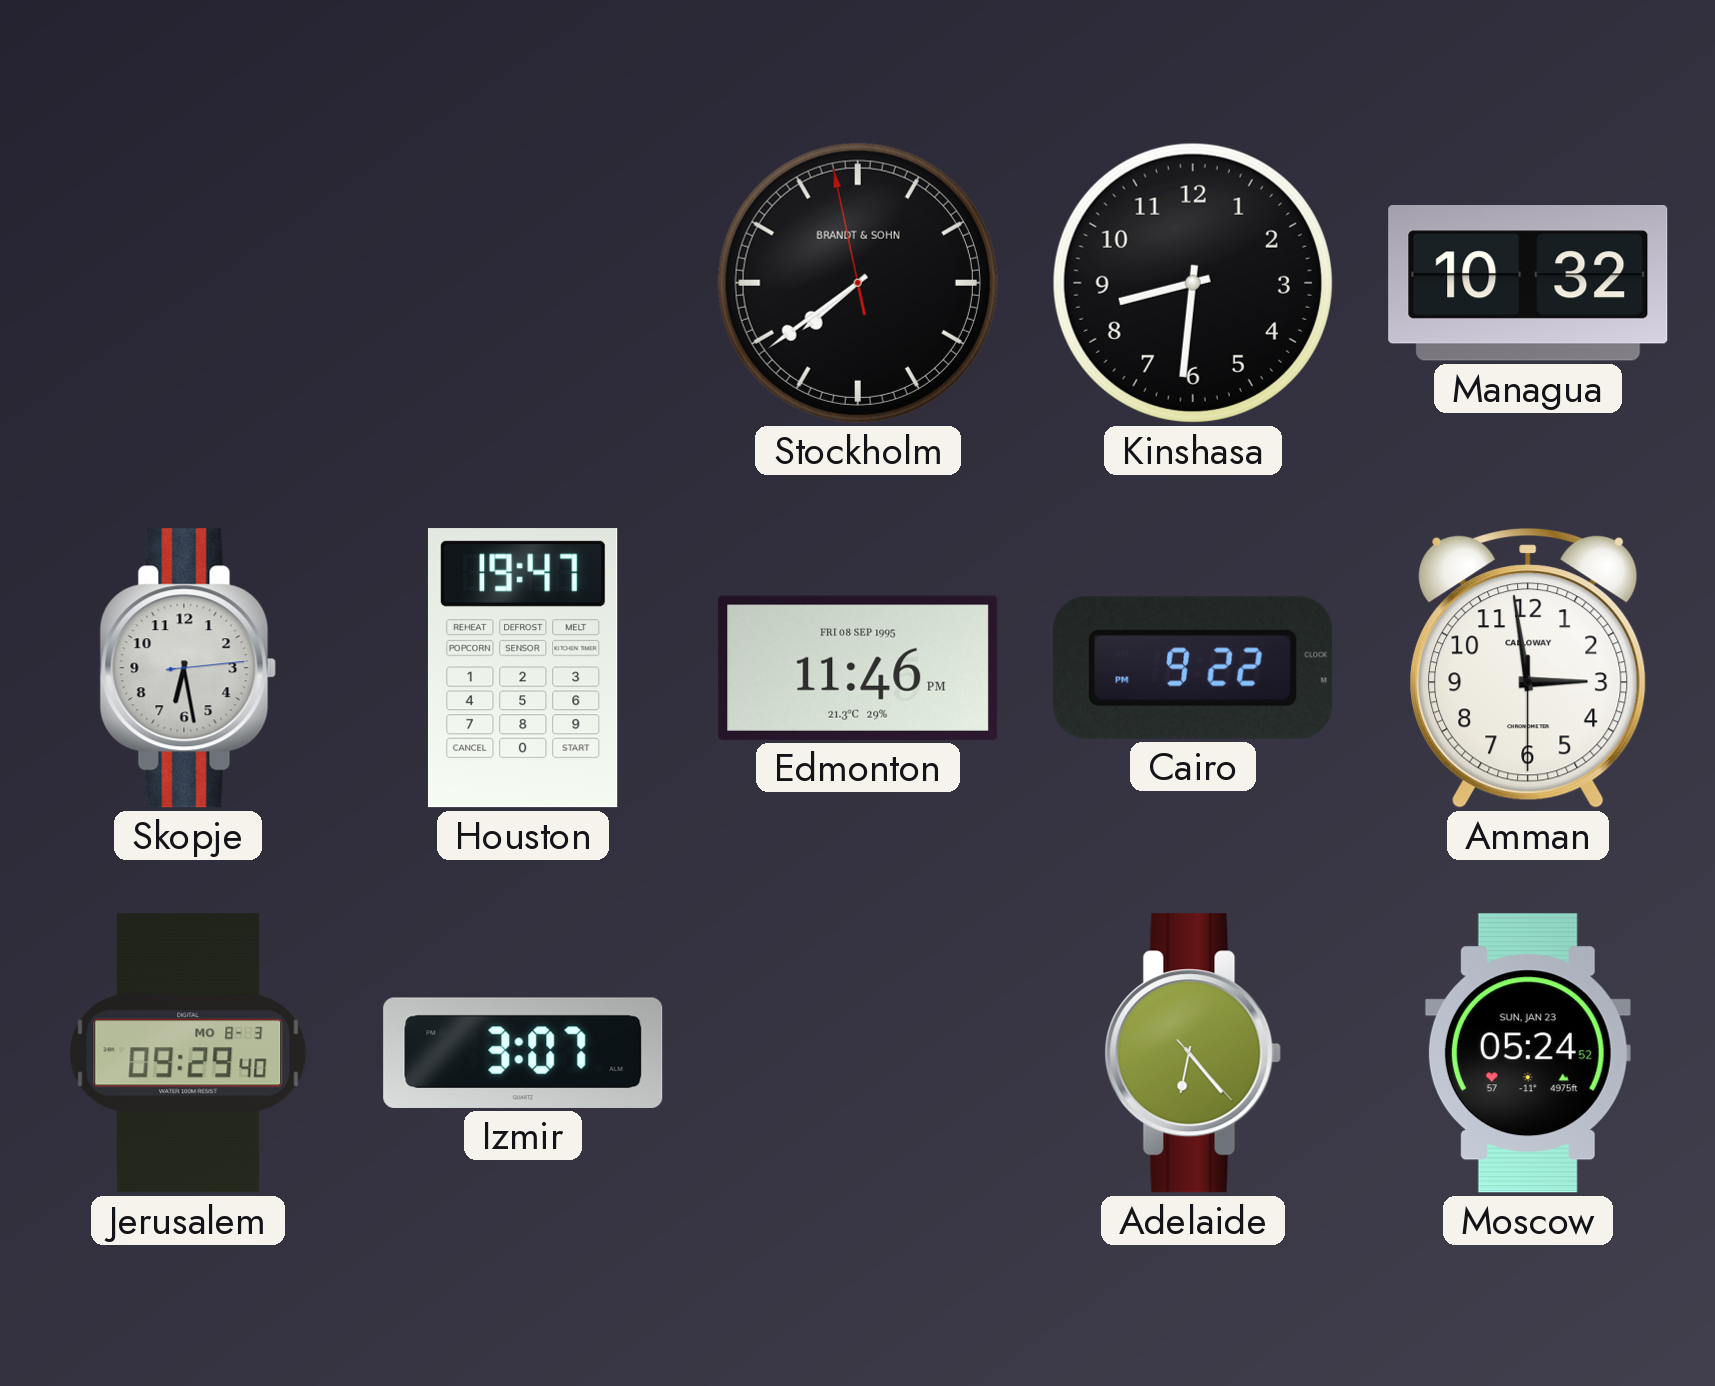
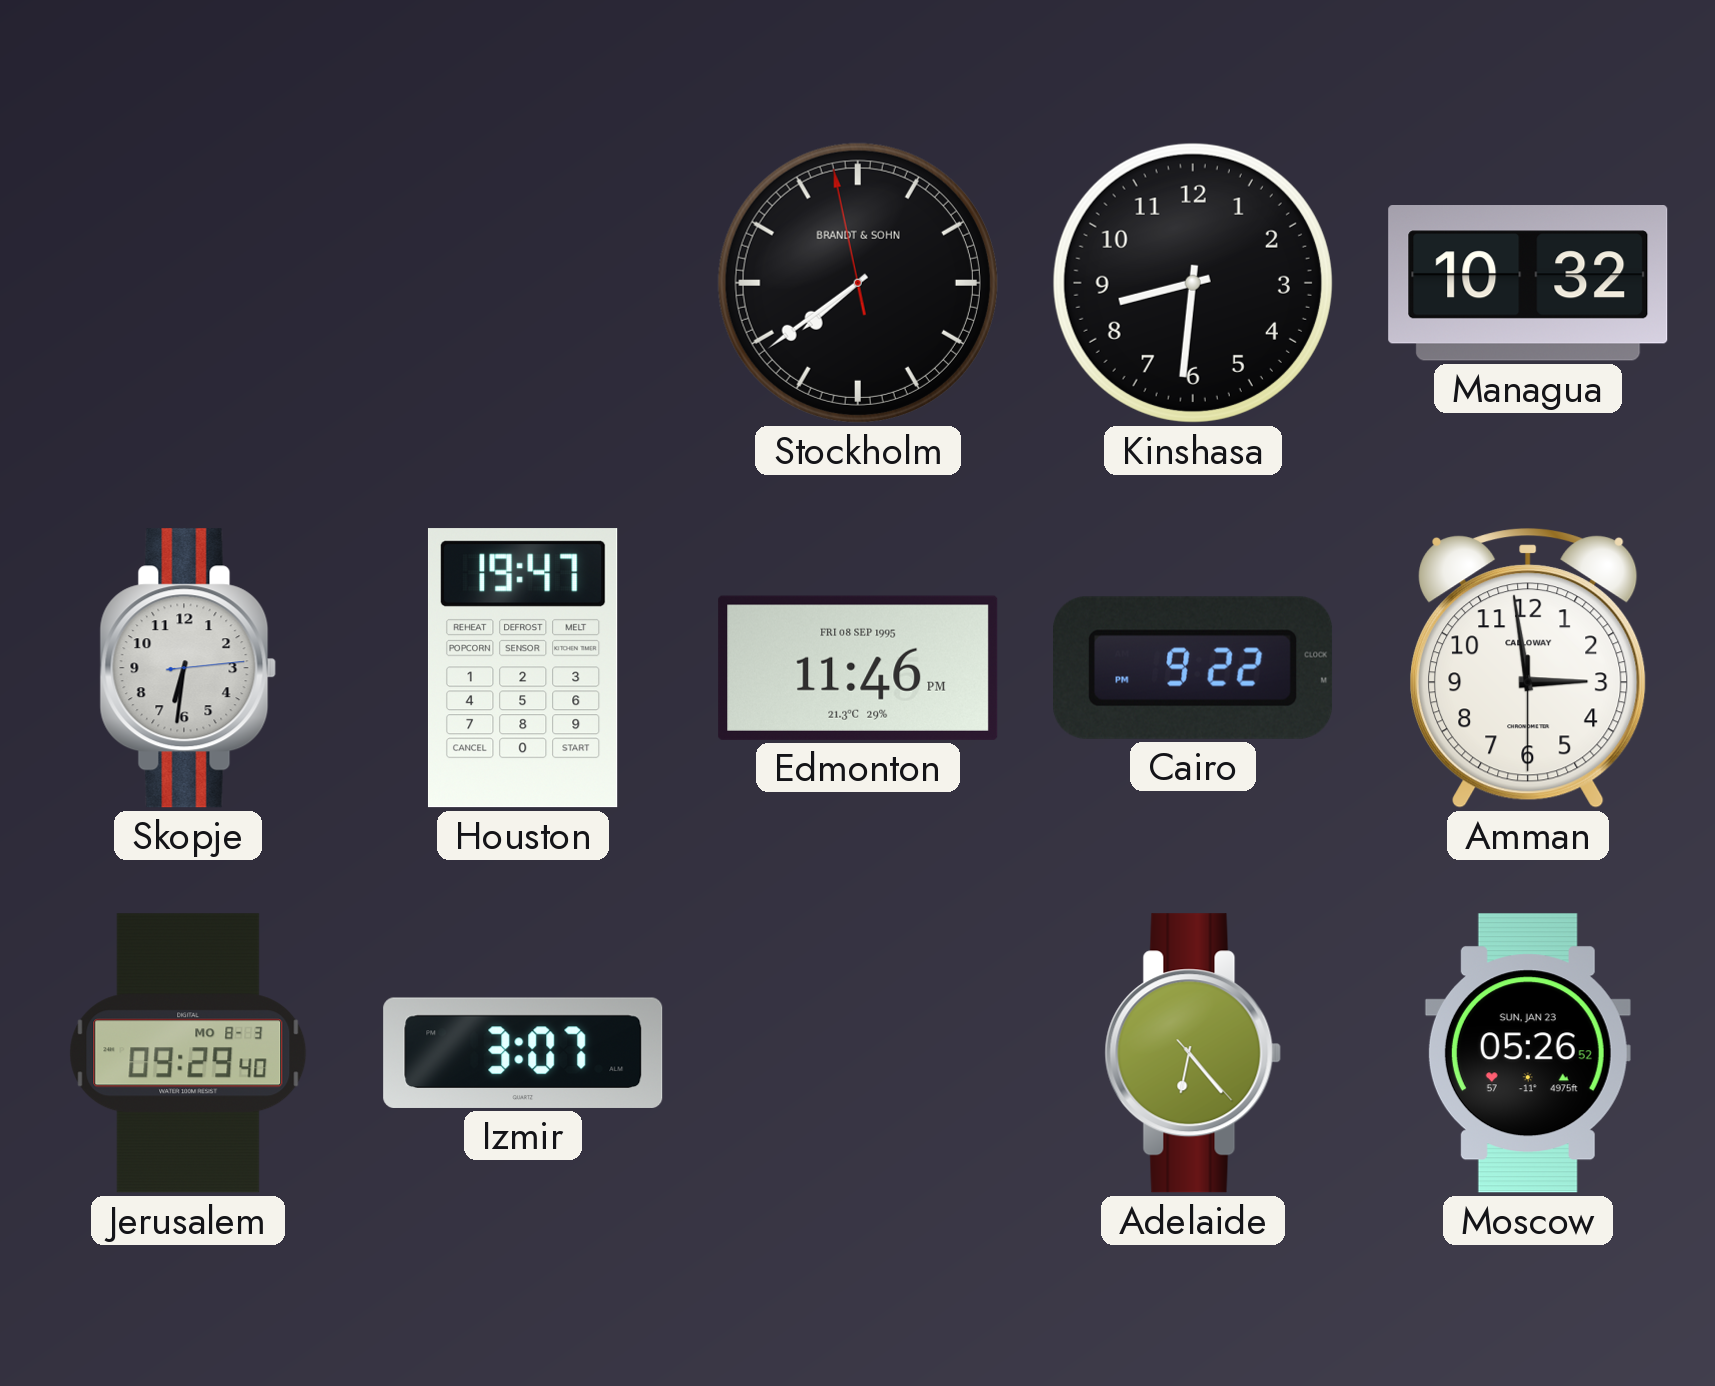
Skopje: 6:28 -> 6:31
Moscow: 05:24 -> 05:26
